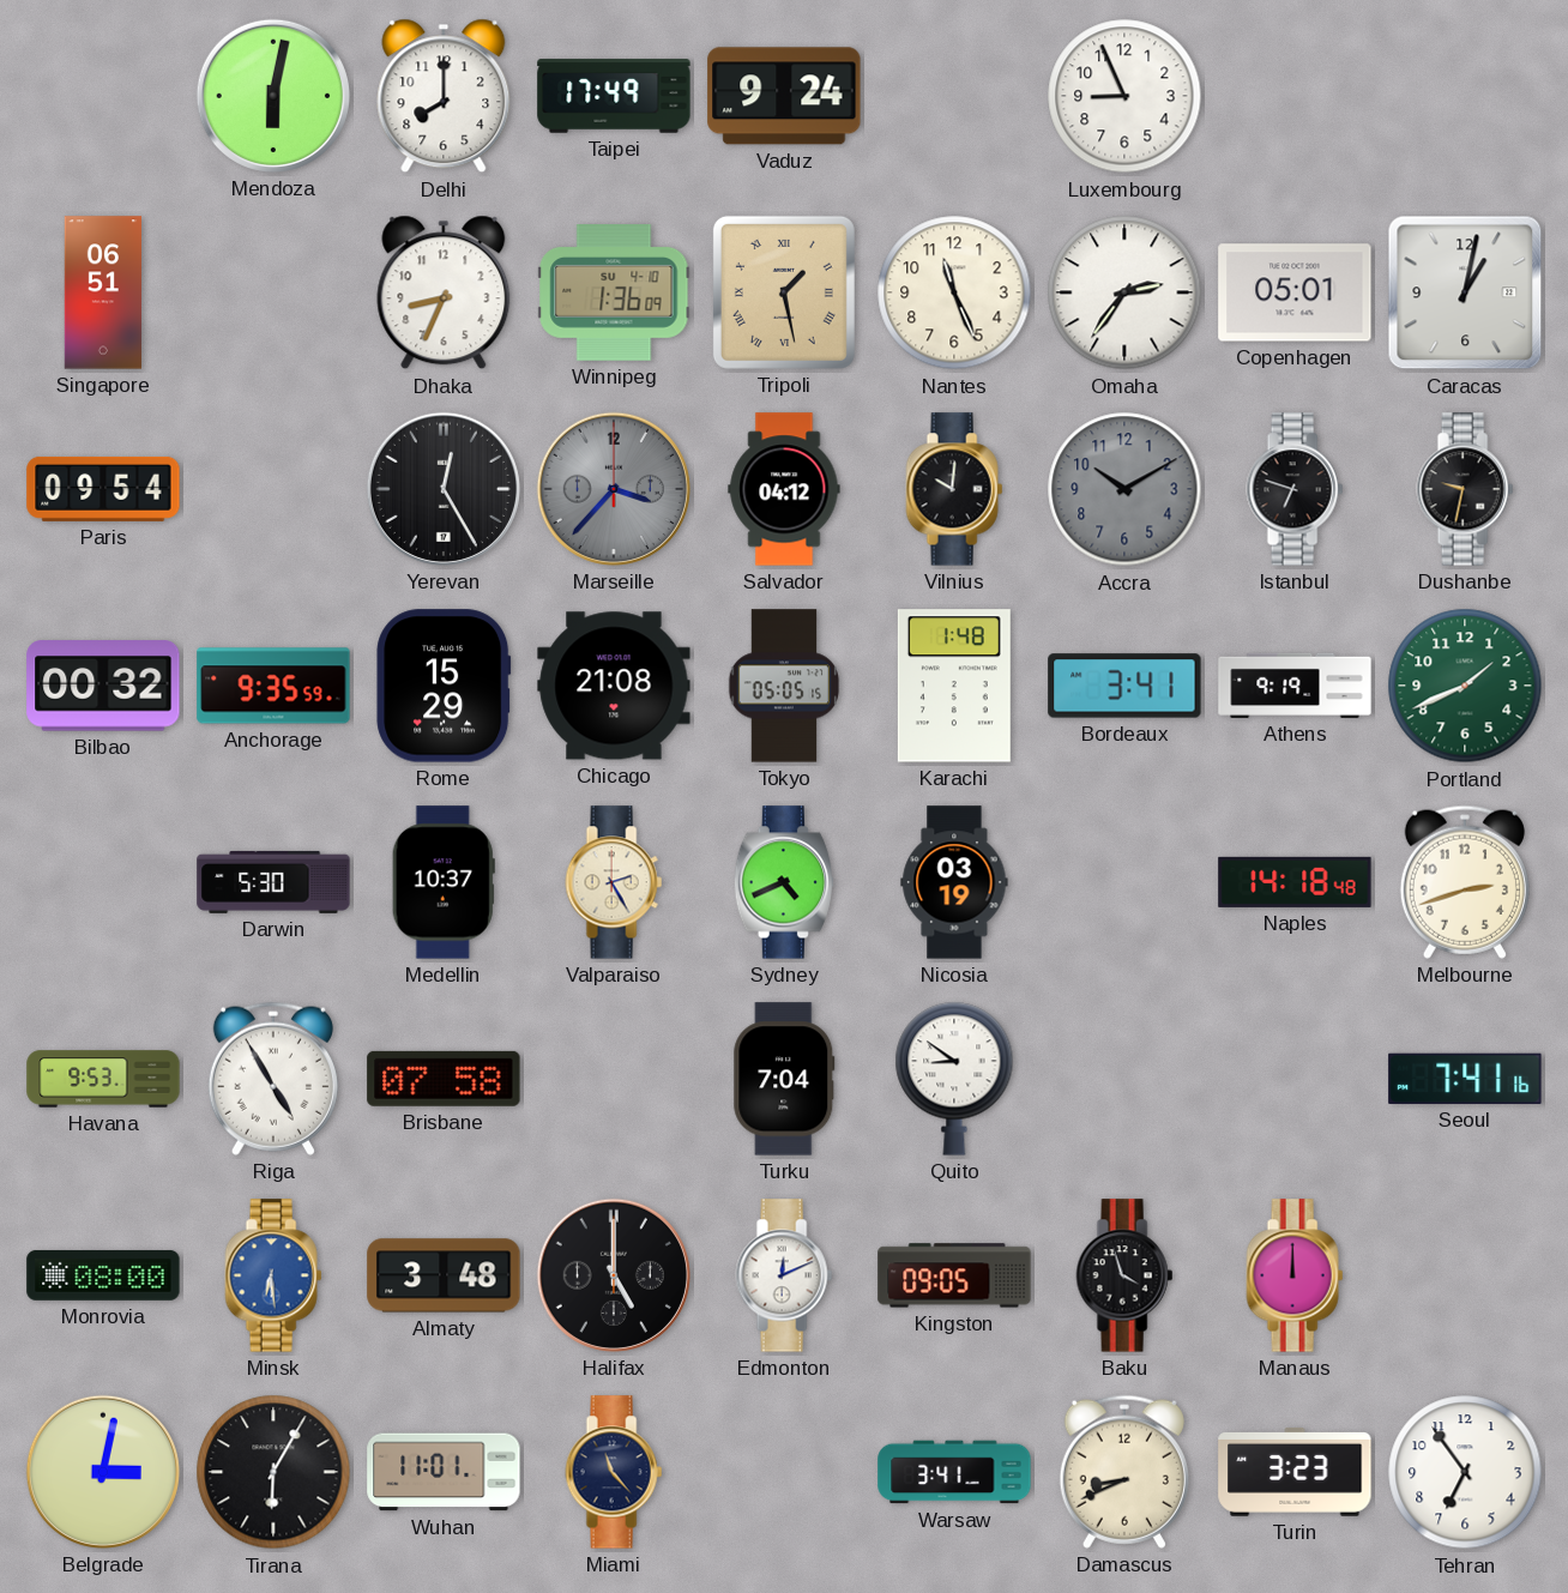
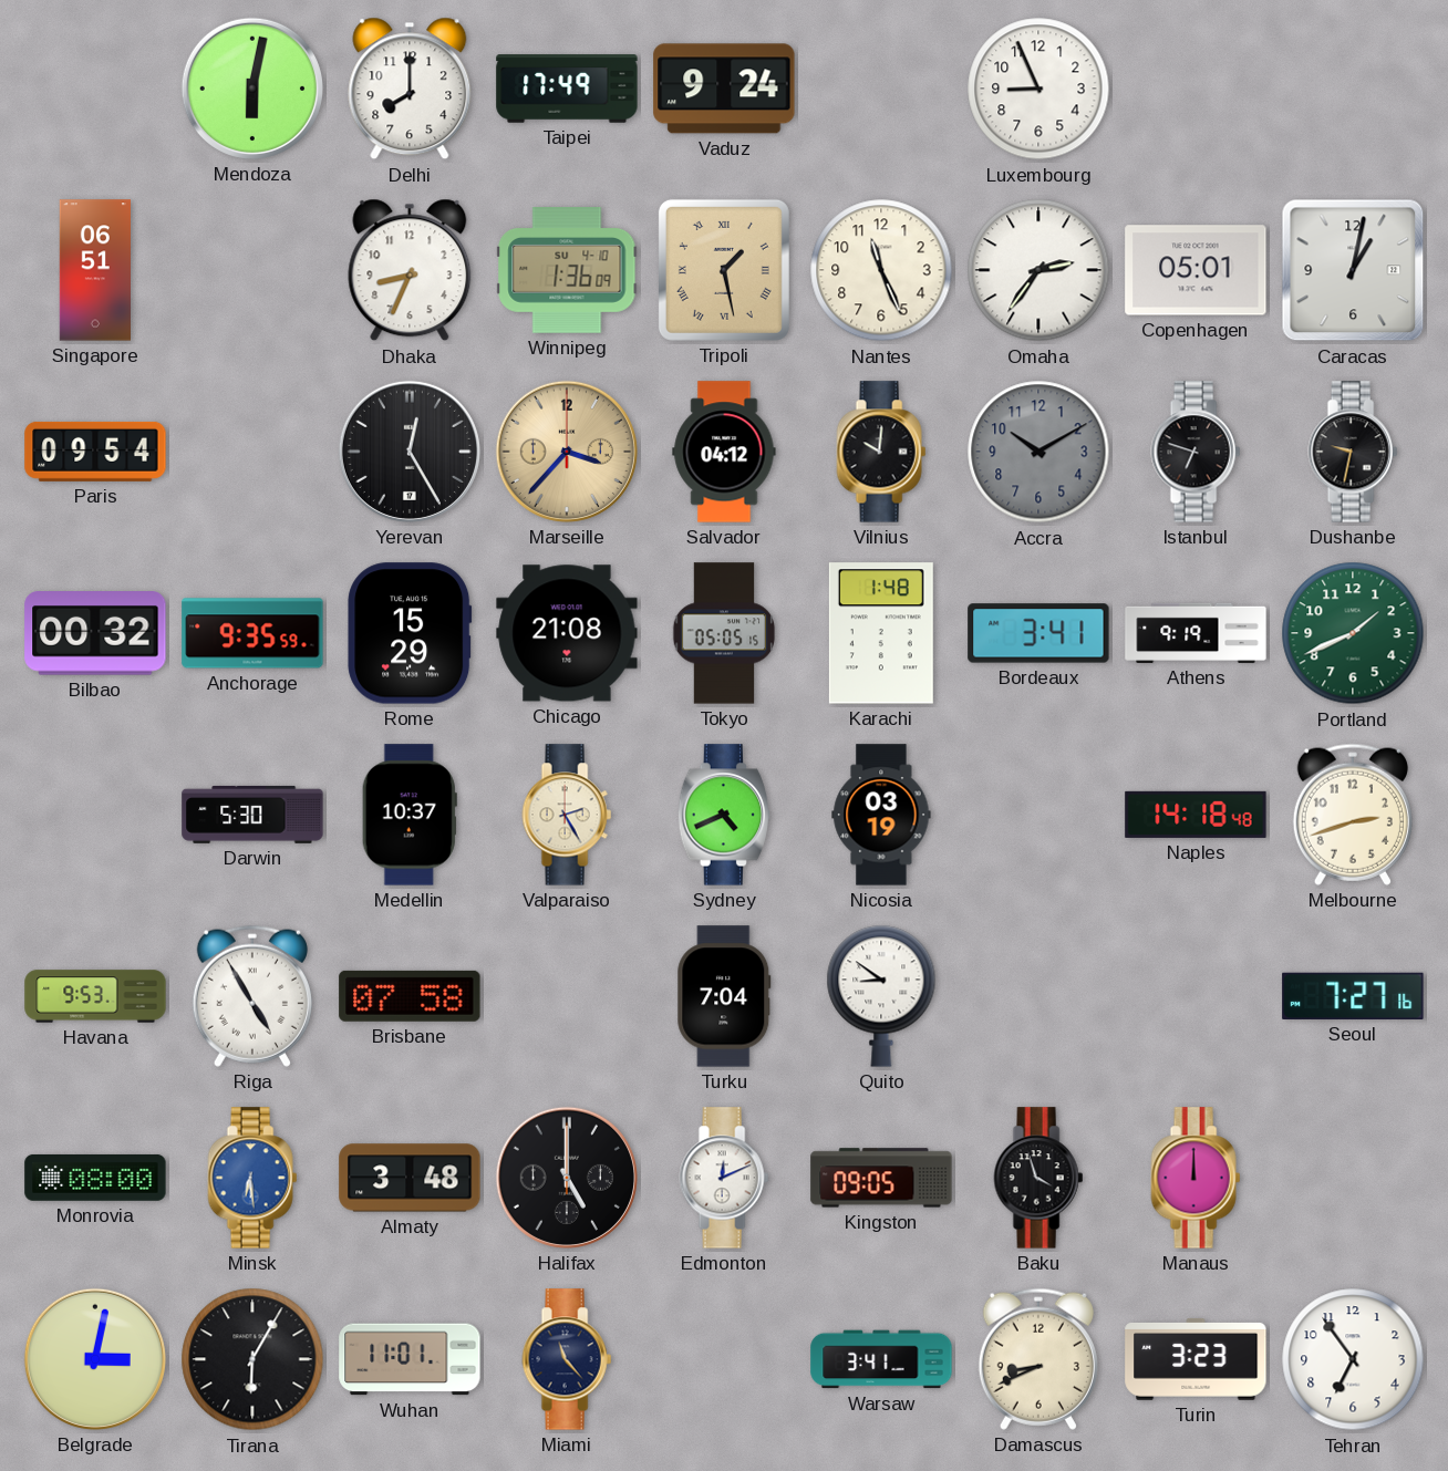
Marseille dial: grey -> champagne
Seoul: 7:41 -> 7:27
